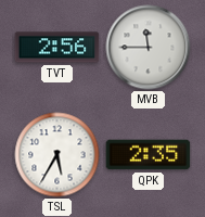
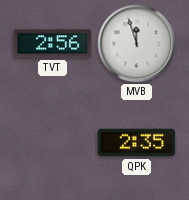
MVB: 11:45 -> 11:57
TSL: 5:35 -> none
